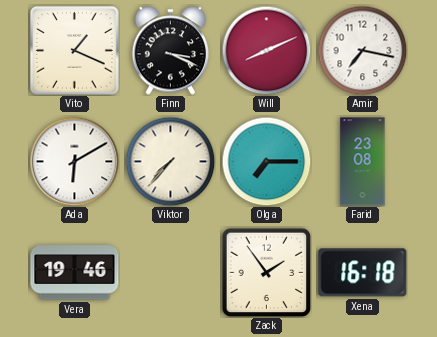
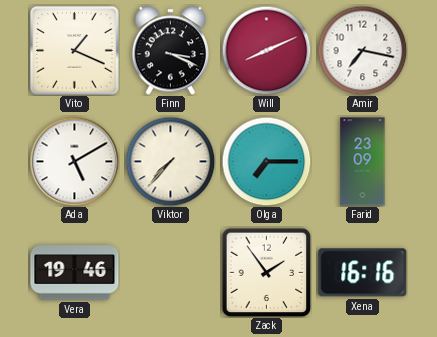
Ada: 6:10 -> 5:10
Farid: 23:08 -> 23:09
Xena: 16:18 -> 16:16
